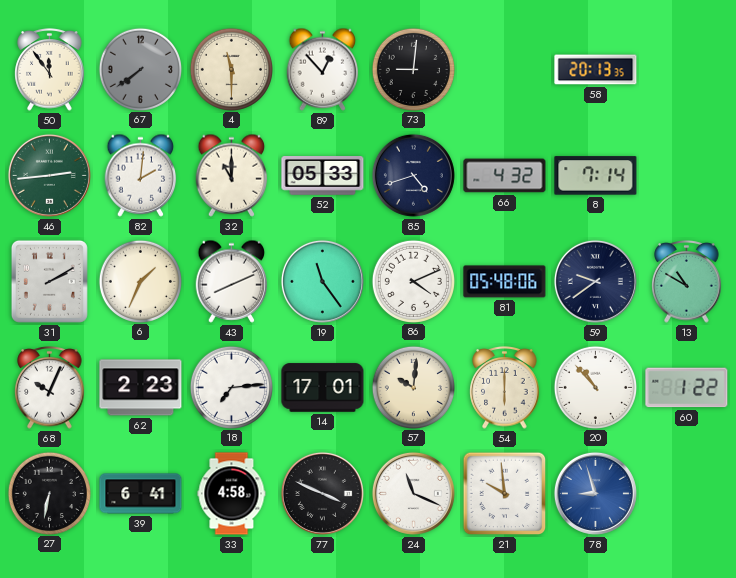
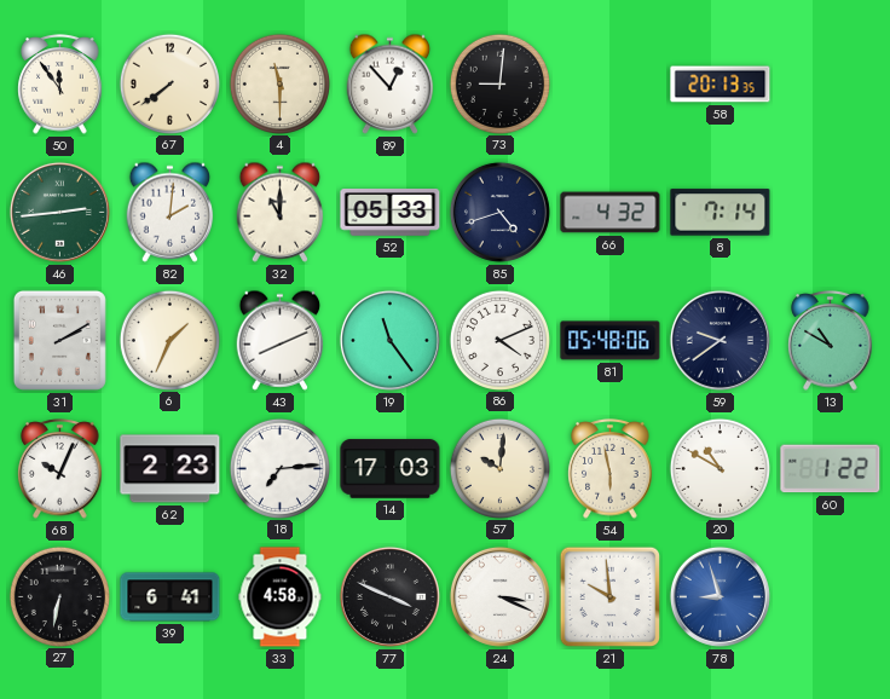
67 dial: grey -> cream
14: 17:01 -> 17:03
54: 6:00 -> 5:58
20: 10:53 -> 10:50
24: 11:19 -> 3:19
